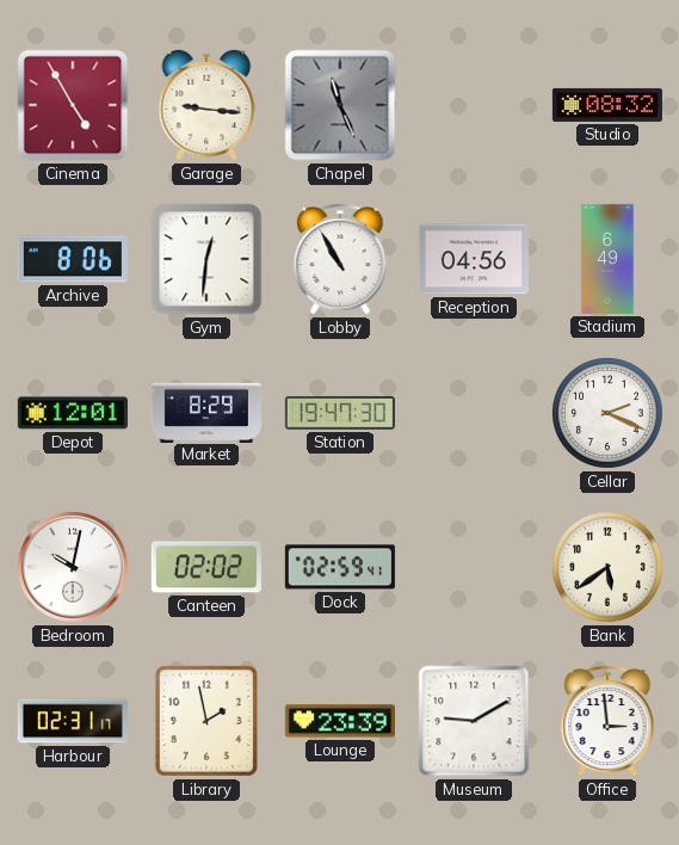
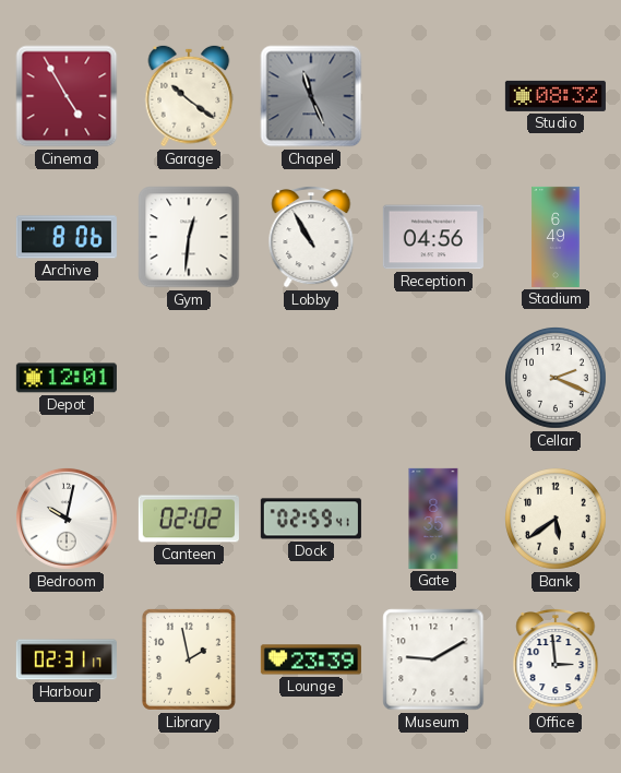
Garage: 9:16 -> 10:21
Market: 8:29 -> none
Station: 19:47 -> none
Gate: none -> 8:35
